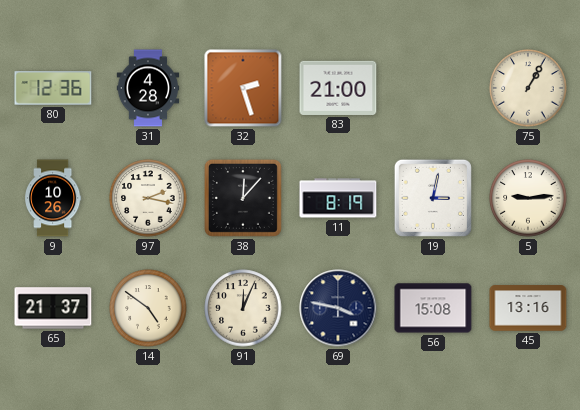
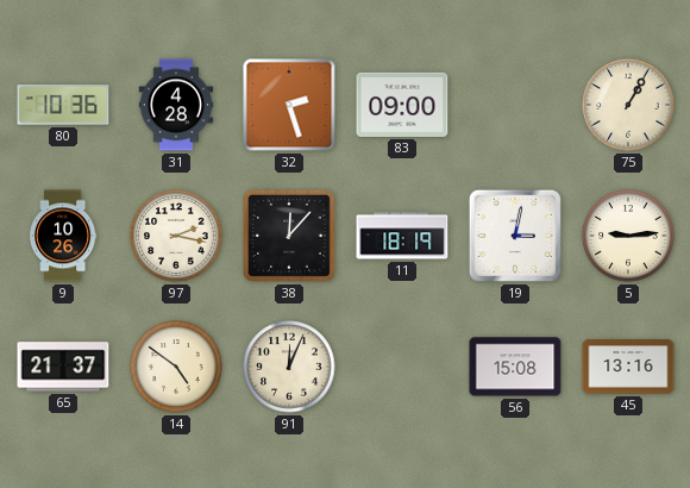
80: 12:36 -> 10:36
83: 21:00 -> 09:00
11: 8:19 -> 18:19
69: 3:47 -> none
